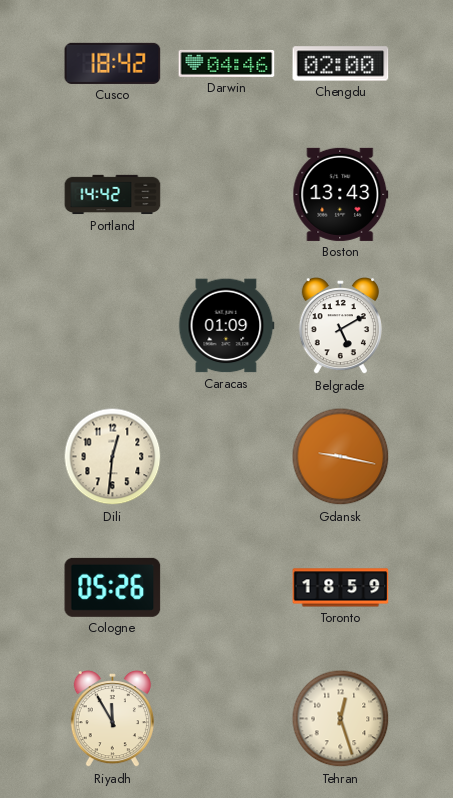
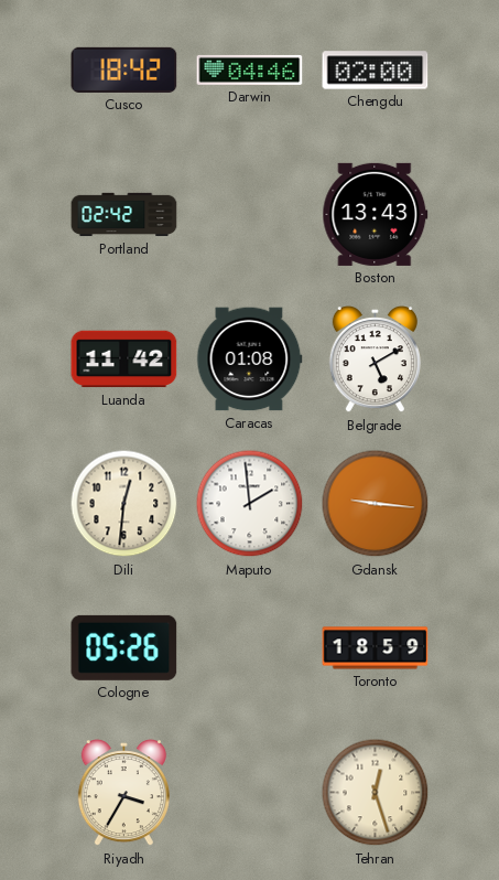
Portland: 14:42 -> 02:42
Luanda: none -> 11:42
Caracas: 01:09 -> 01:08
Maputo: none -> 1:59
Gdansk: 9:17 -> 9:16
Riyadh: 11:55 -> 3:35
